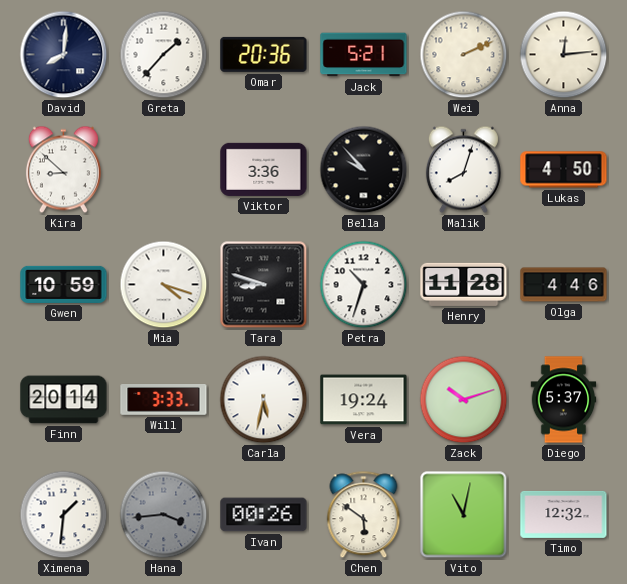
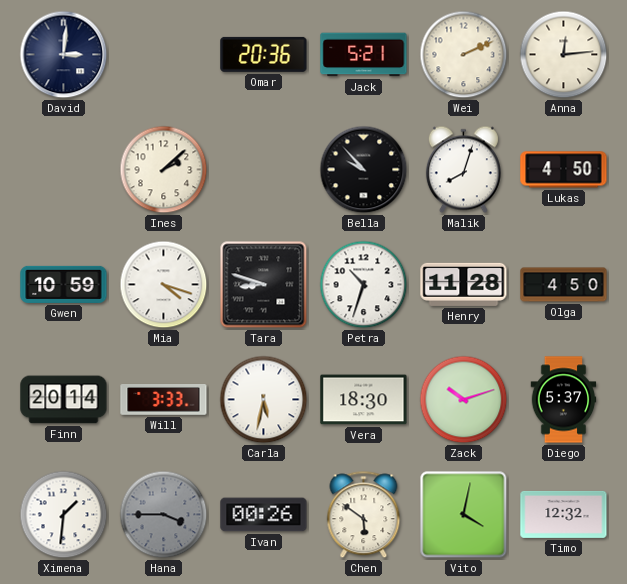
David: 8:01 -> 3:01
Greta: 1:37 -> none
Kira: 8:52 -> none
Ines: none -> 2:08
Viktor: 3:36 -> none
Olga: 4:46 -> 4:50
Vera: 19:24 -> 18:30
Hana: 3:44 -> 3:45
Vito: 11:02 -> 4:02
